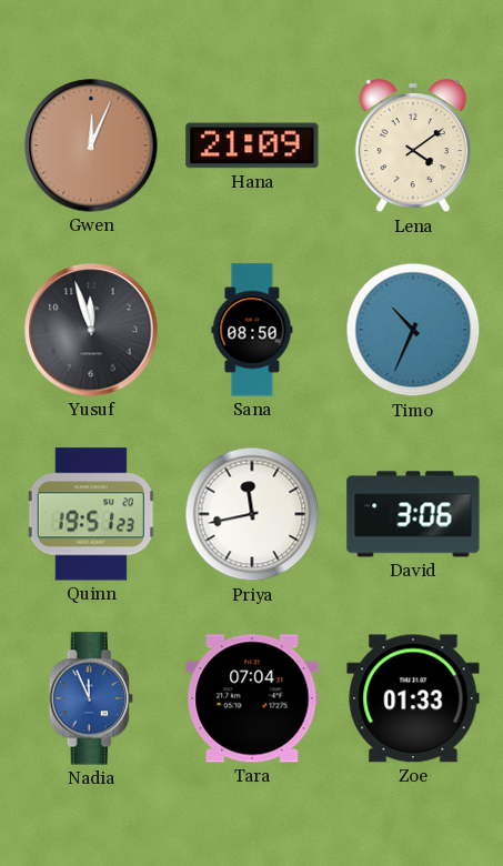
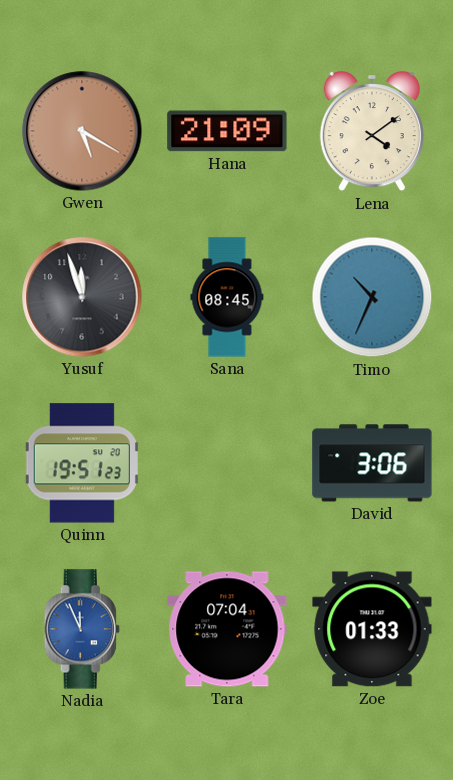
Gwen: 12:04 -> 5:20
Sana: 08:50 -> 08:45
Priya: 11:43 -> none
